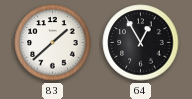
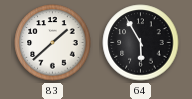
64: 12:55 -> 5:55
